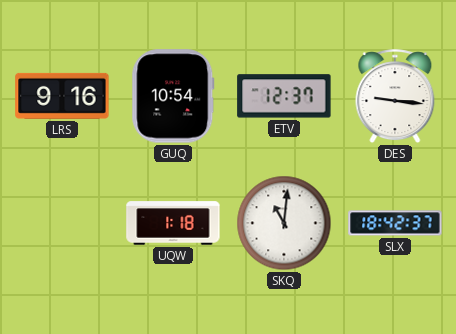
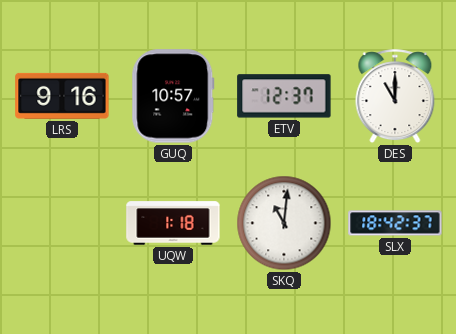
GUQ: 10:54 -> 10:57
DES: 9:16 -> 11:00
